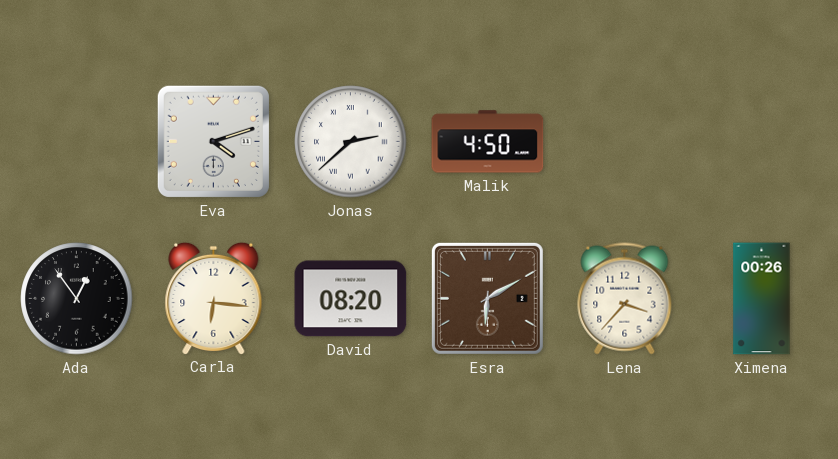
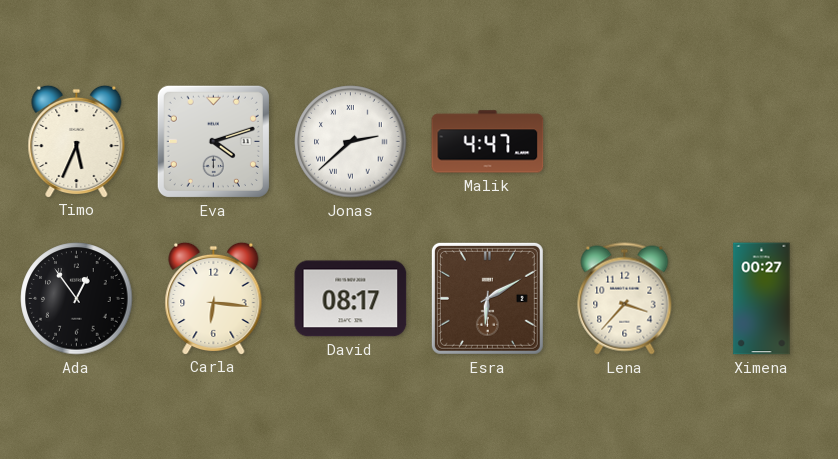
Timo: none -> 5:34
Malik: 4:50 -> 4:47
David: 08:20 -> 08:17
Ximena: 00:26 -> 00:27
